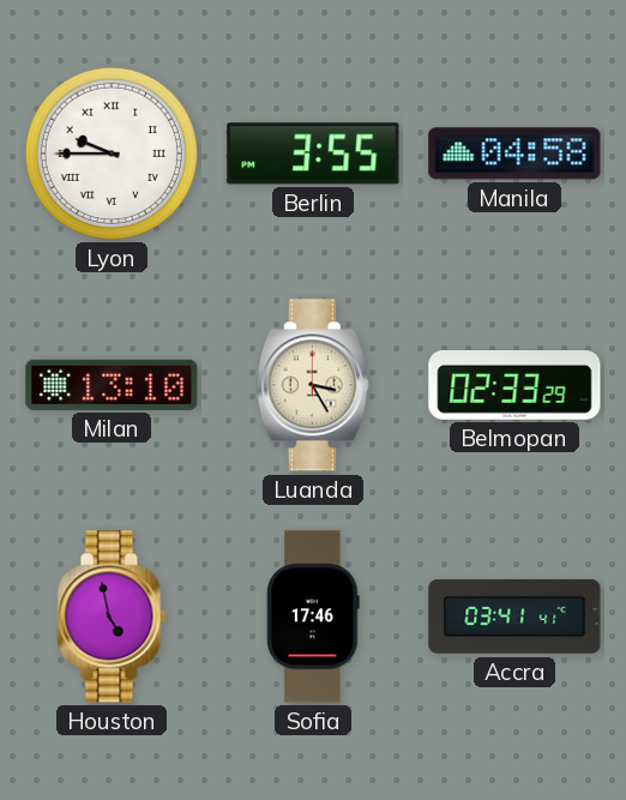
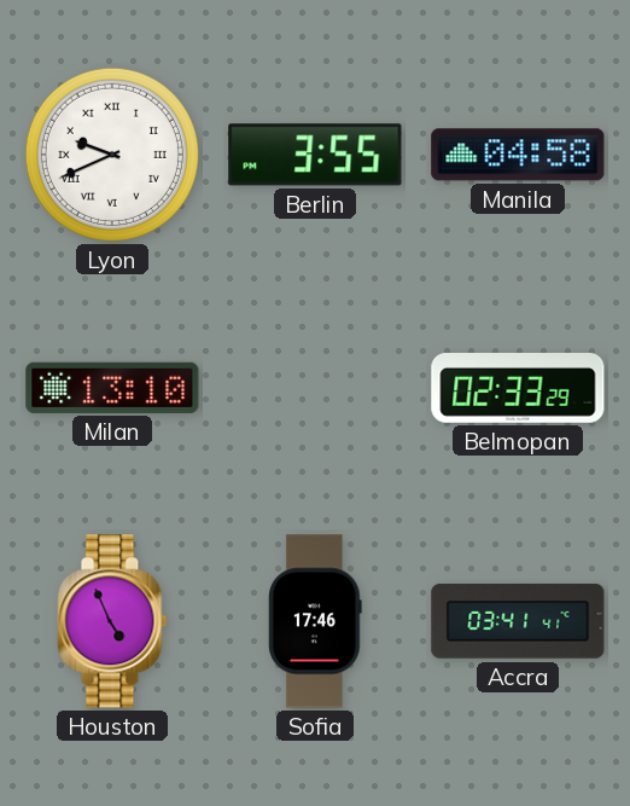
Lyon: 9:45 -> 9:41
Luanda: 3:25 -> none
Houston: 4:58 -> 4:56
